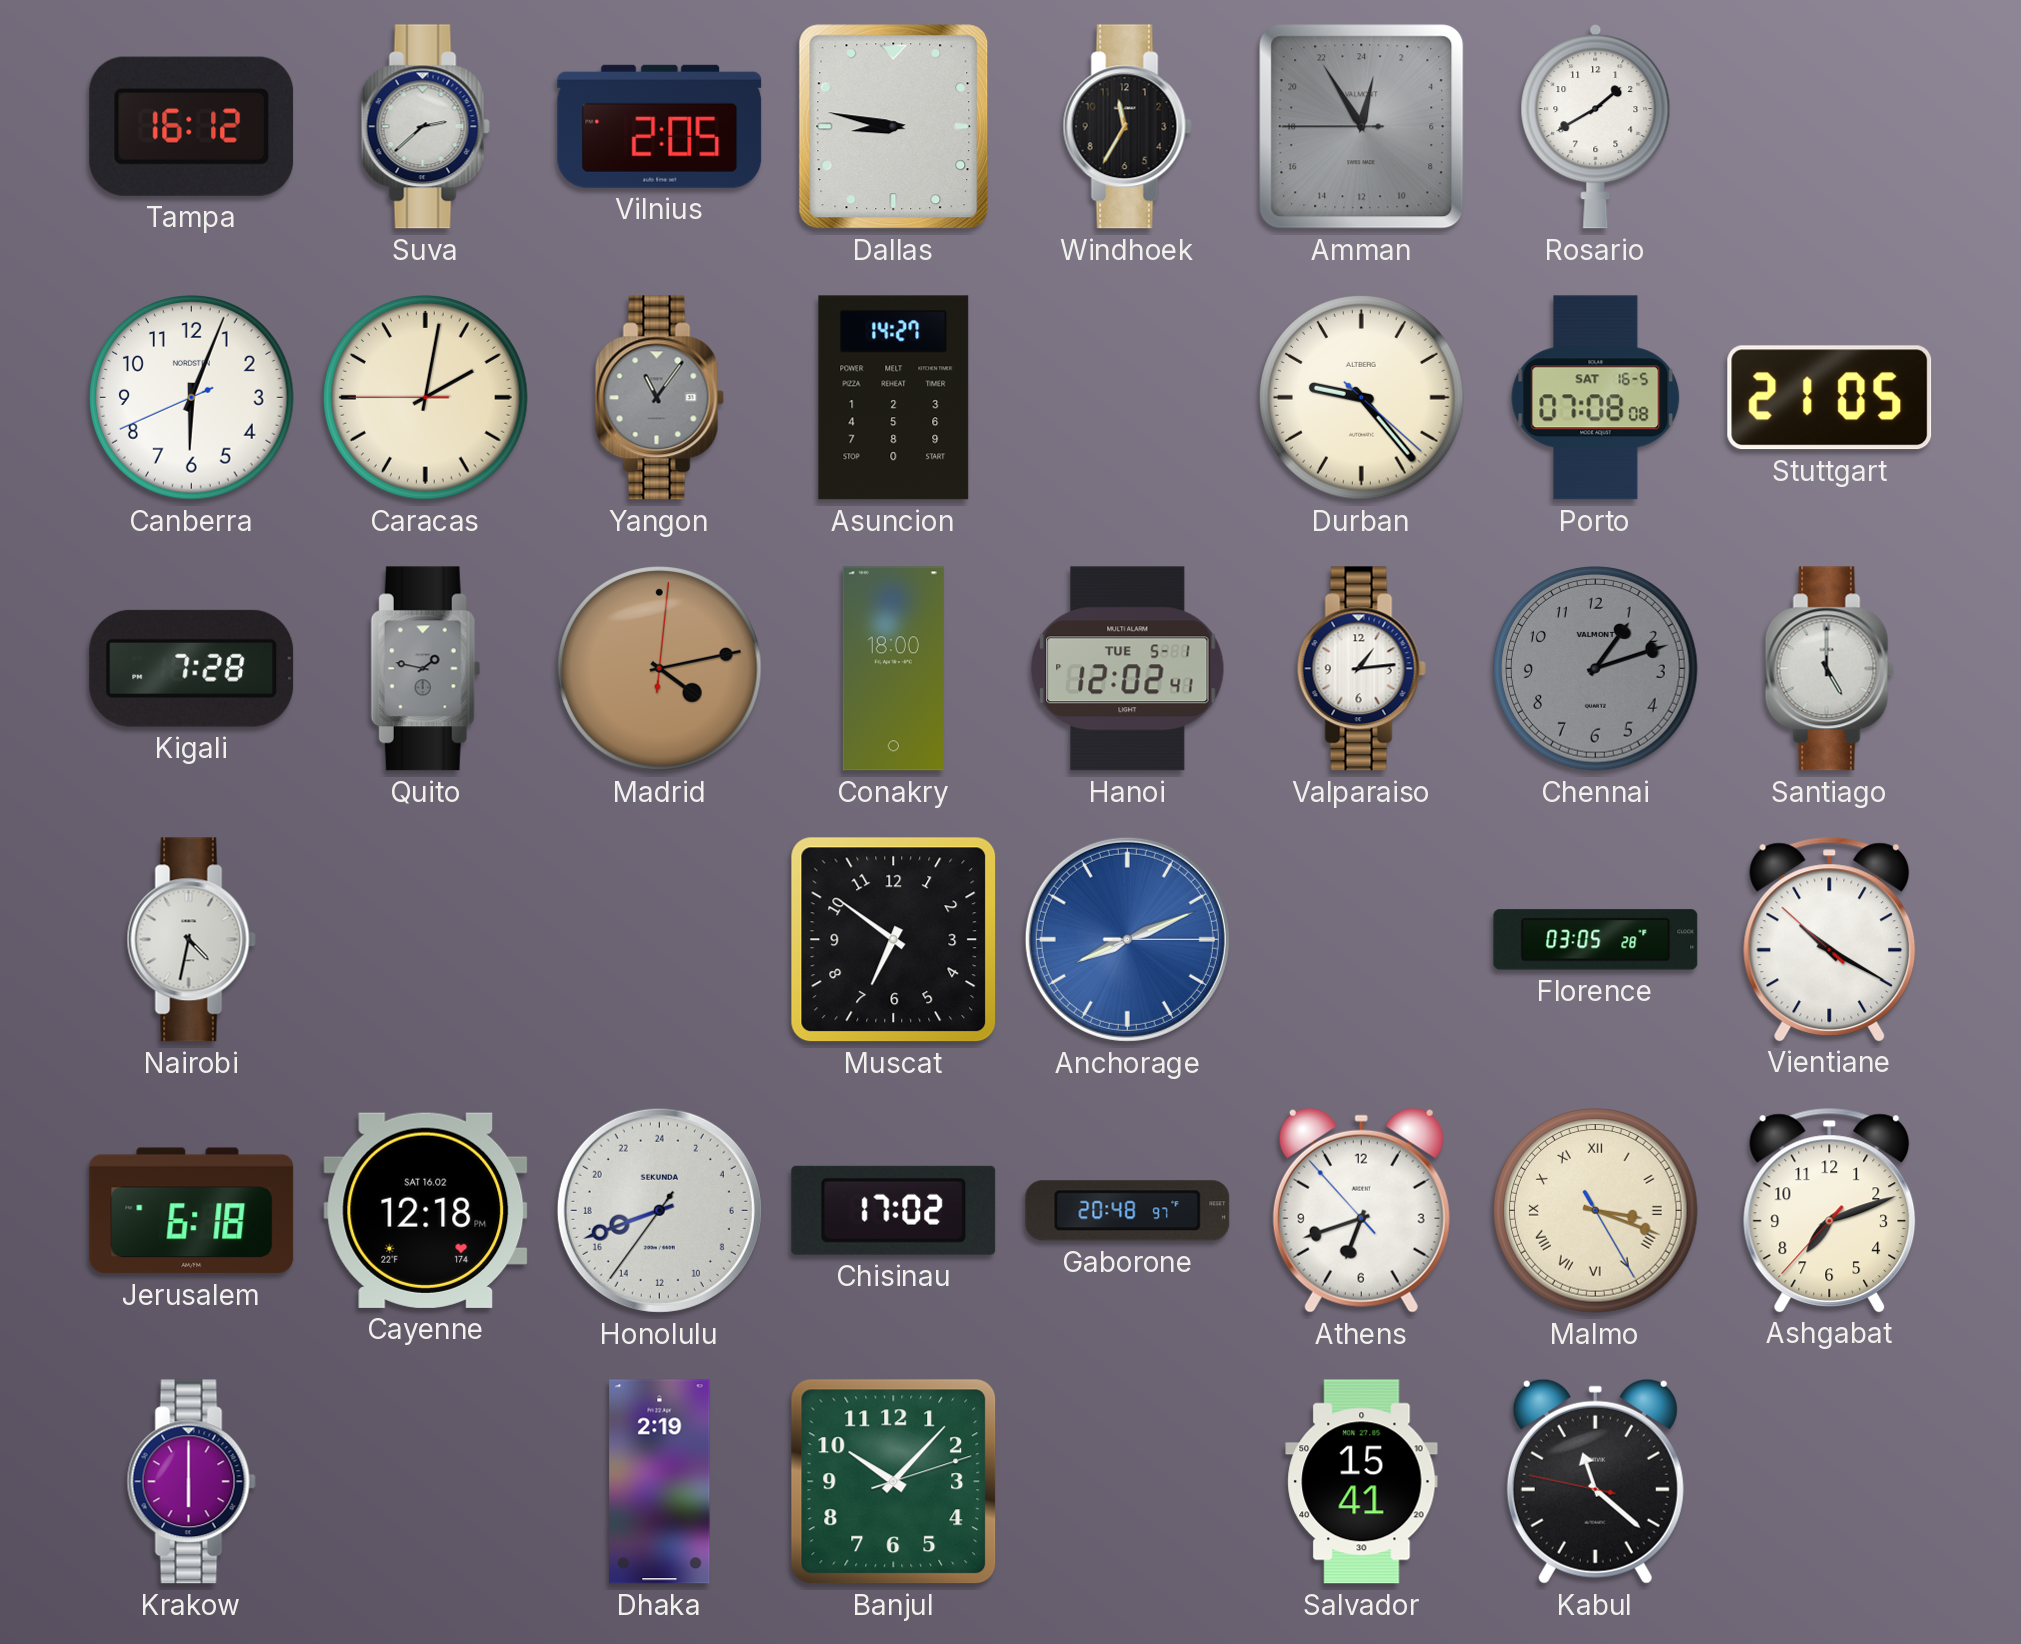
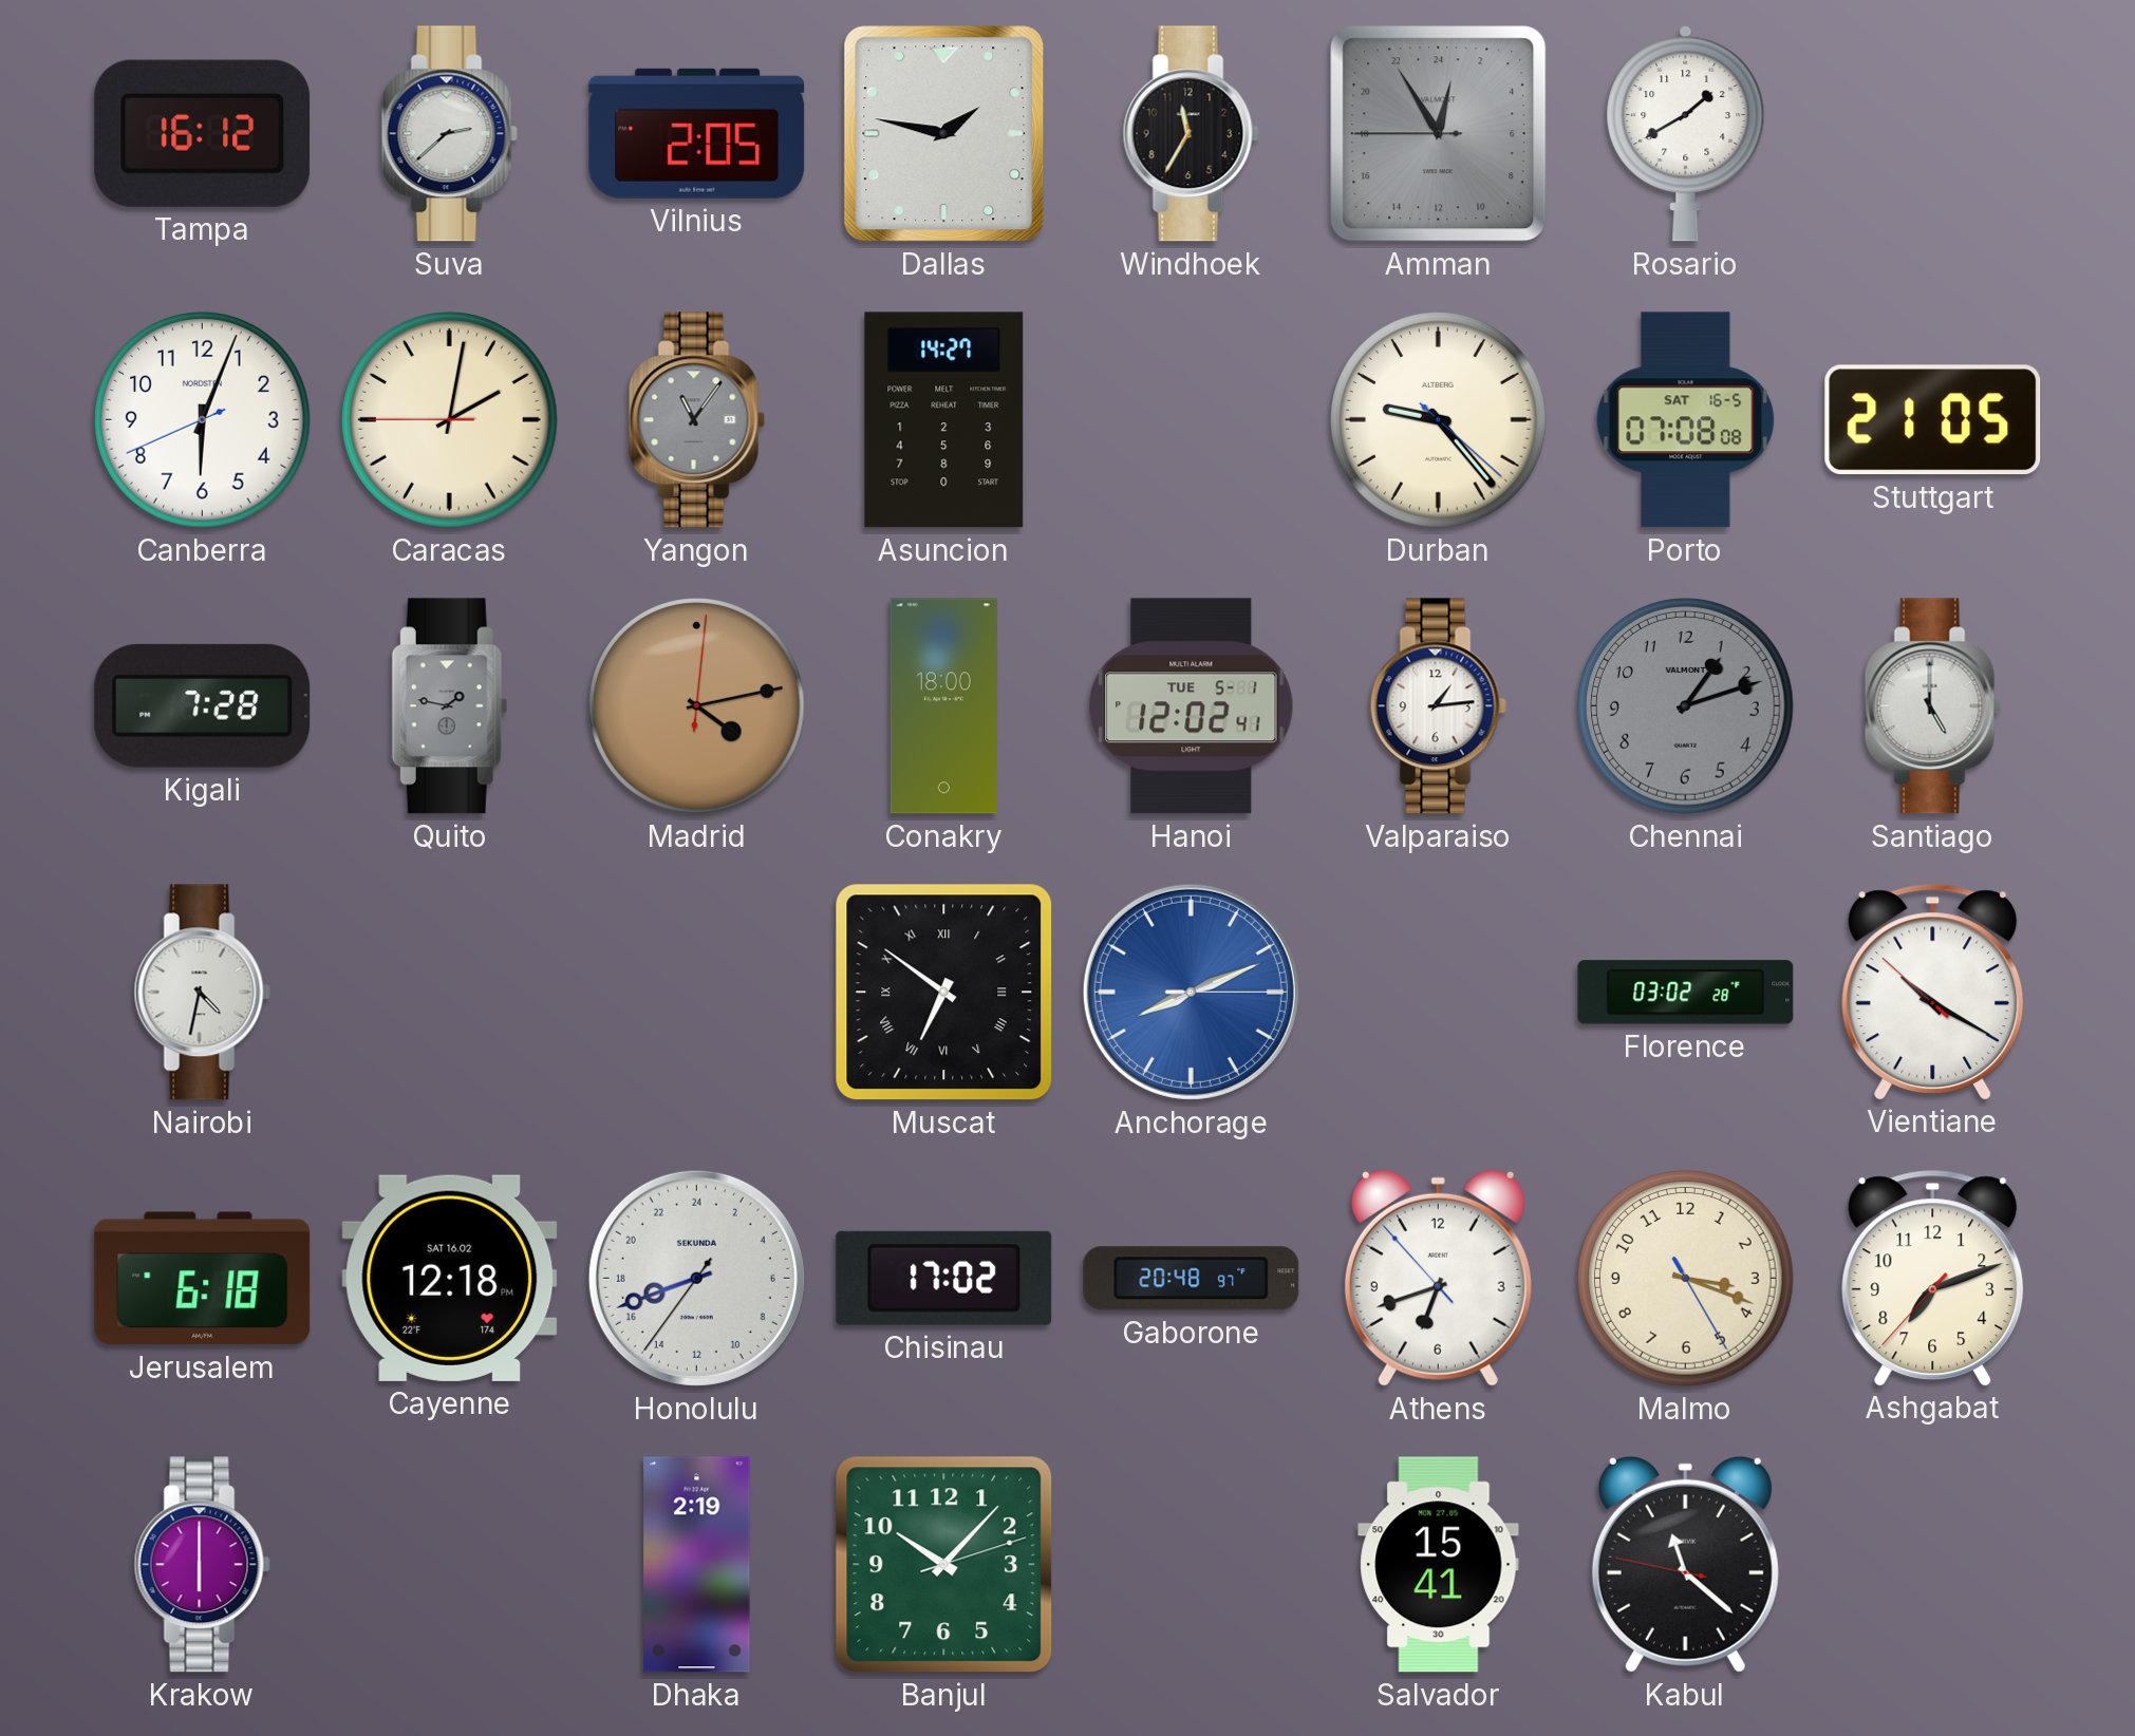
Dallas: 8:47 -> 1:47
Muscat numerals: Arabic -> Roman
Florence: 03:05 -> 03:02
Malmo numerals: Roman -> Arabic
